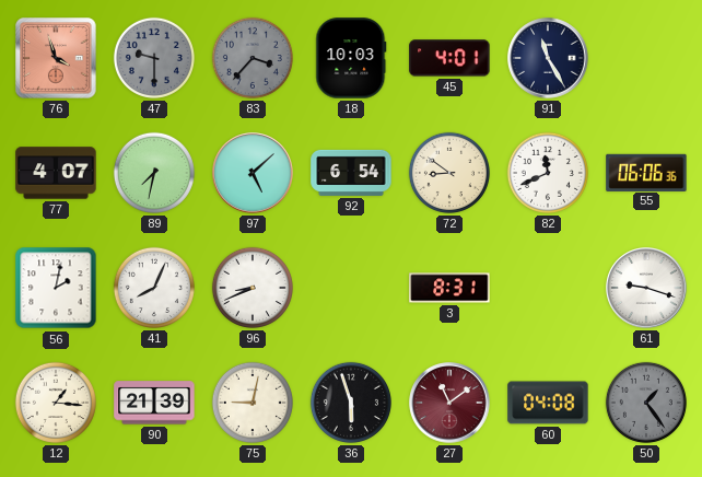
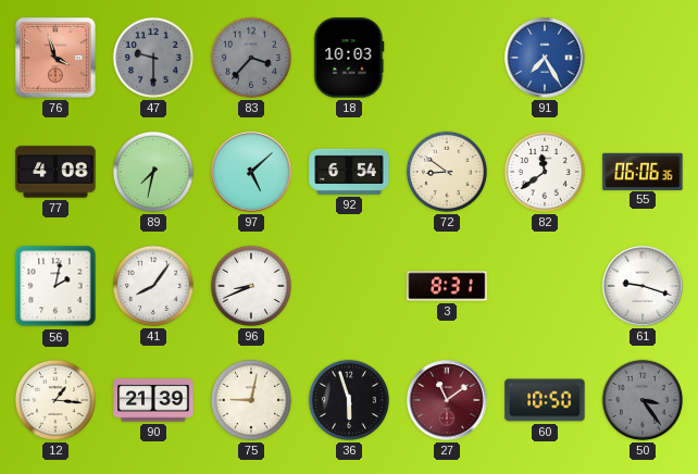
45: 4:01 -> none
91: 11:25 -> 7:25
91 dial: navy -> blue
77: 4:07 -> 4:08
82: 11:41 -> 11:39
41: 8:04 -> 8:06
60: 04:08 -> 10:50
50: 1:24 -> 3:24
